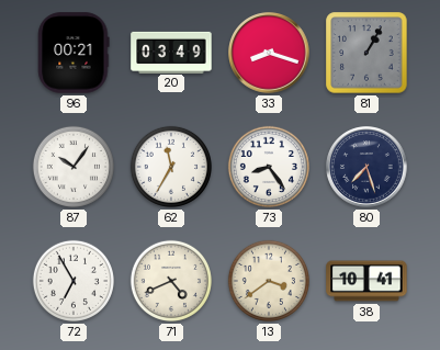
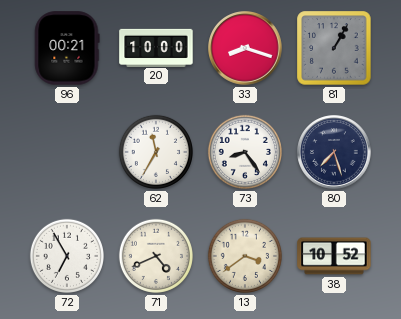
20: 03:49 -> 10:00
87: 10:06 -> none
38: 10:41 -> 10:52
